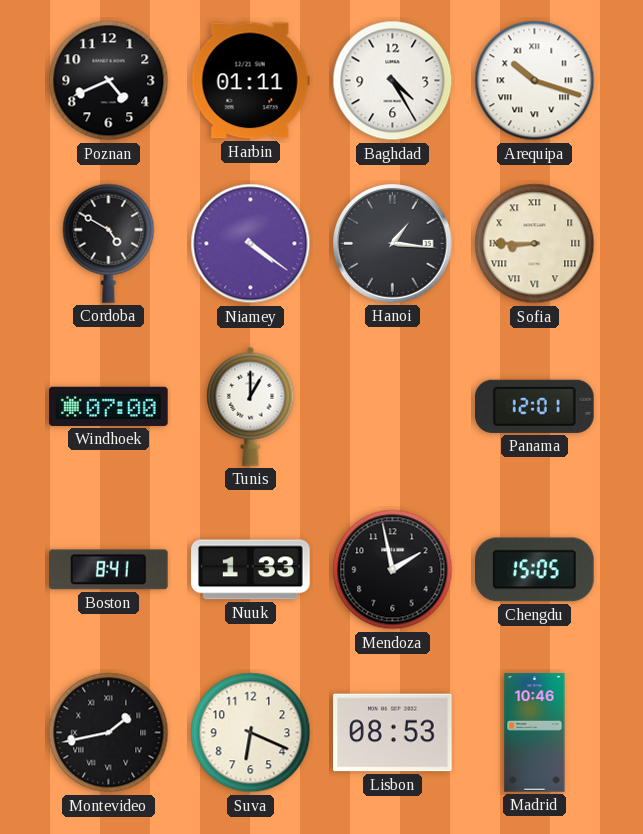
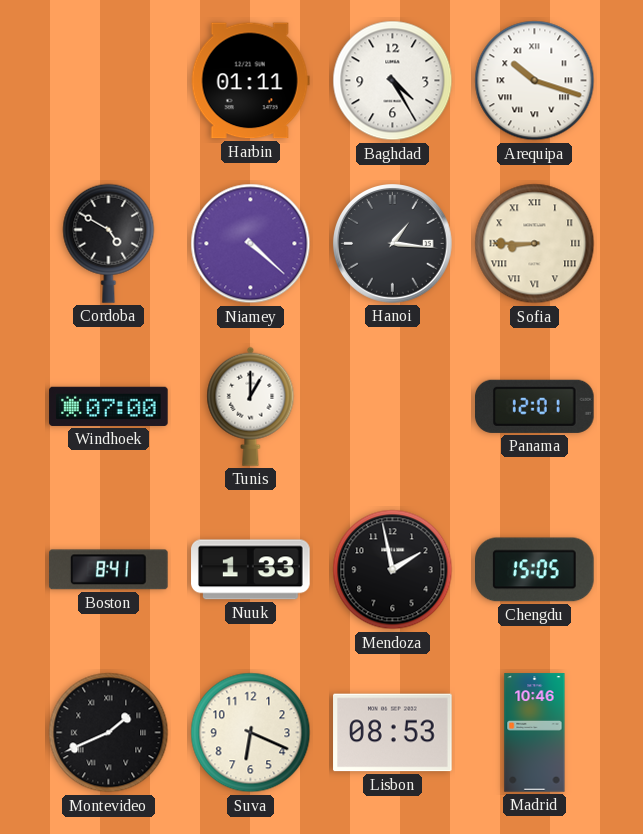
Poznan: 4:41 -> none
Niamey: 4:21 -> 4:22
Montevideo: 1:43 -> 1:41
